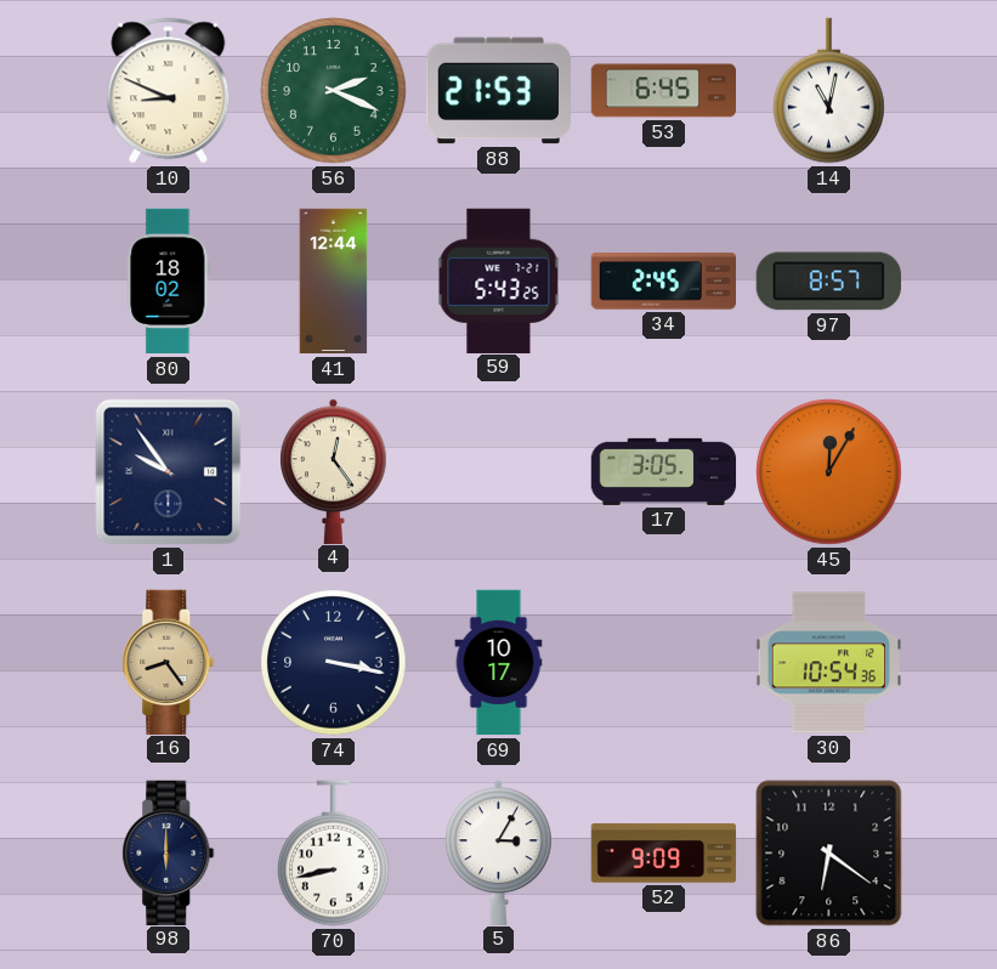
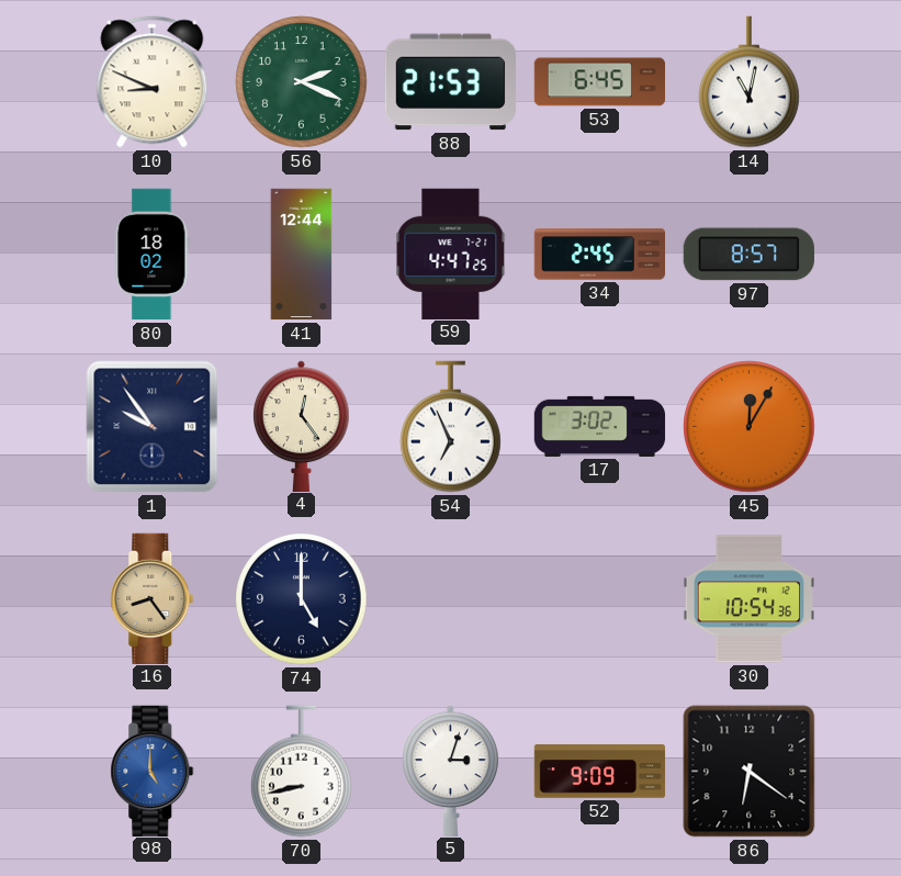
59: 5:43 -> 4:47
54: none -> 6:56
17: 3:05 -> 3:02
74: 3:17 -> 5:00
69: 10:17 -> none
98: 6:00 -> 5:00
98 dial: navy -> blue
5: 3:05 -> 3:03
